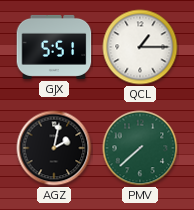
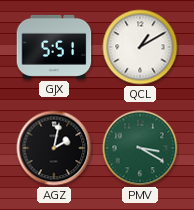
QCL: 1:15 -> 1:10
PMV: 7:38 -> 3:20
